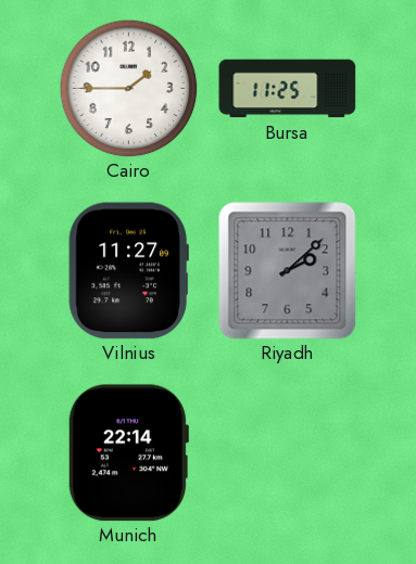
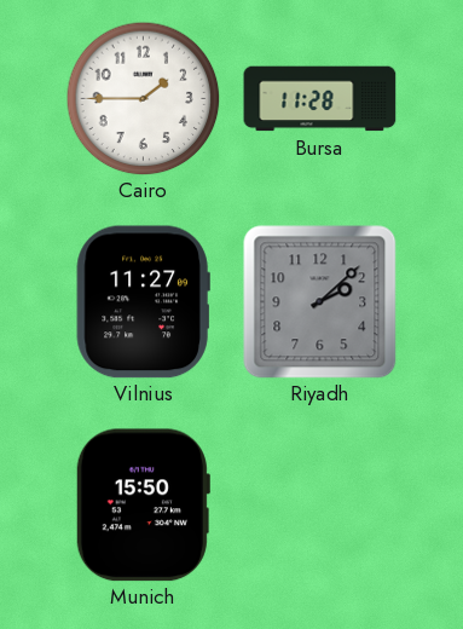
Bursa: 11:25 -> 11:28
Munich: 22:14 -> 15:50
